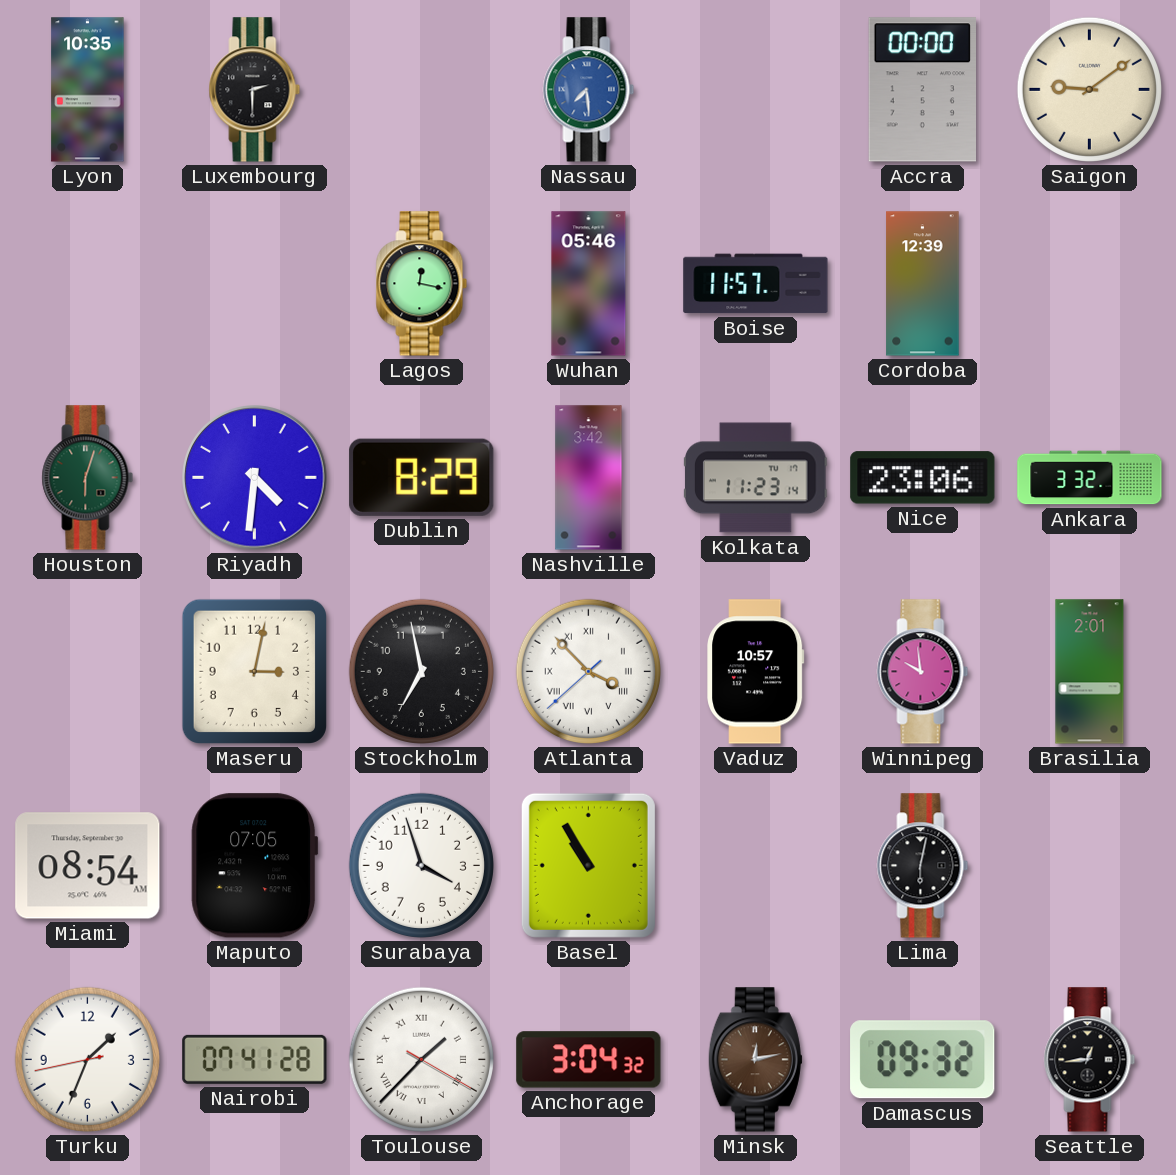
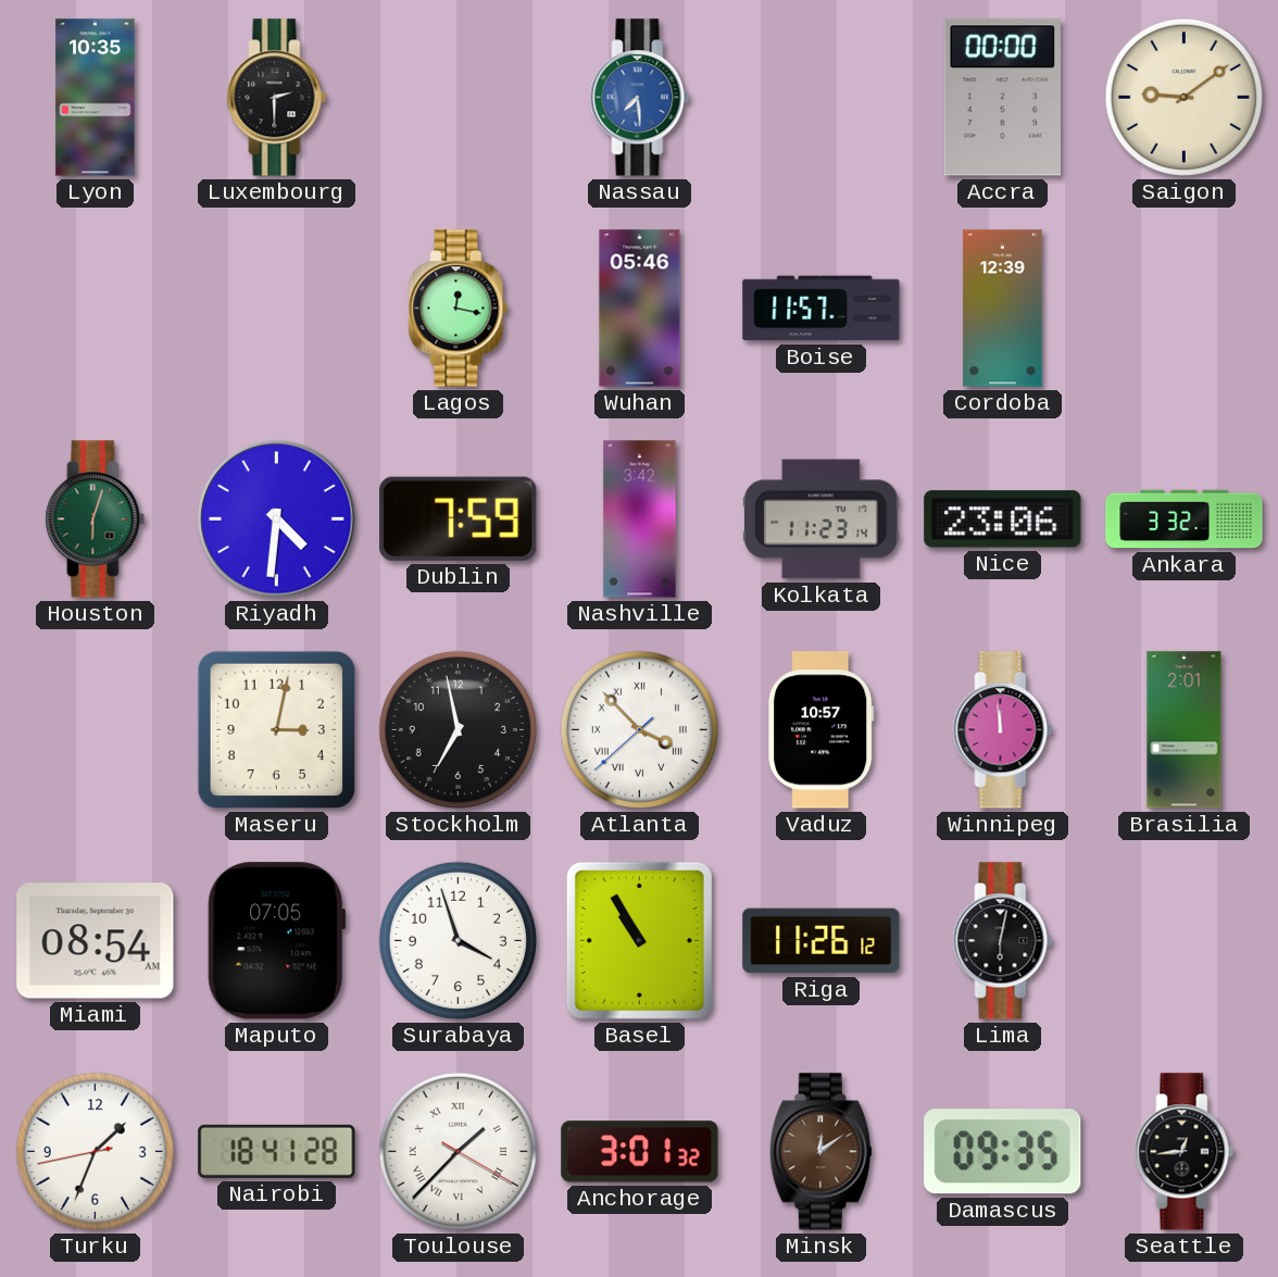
Dublin: 8:29 -> 7:59
Winnipeg: 9:59 -> 11:59
Riga: none -> 11:26
Nairobi: 07:41 -> 18:41
Anchorage: 3:04 -> 3:01
Minsk: 12:13 -> 12:09
Damascus: 09:32 -> 09:35
